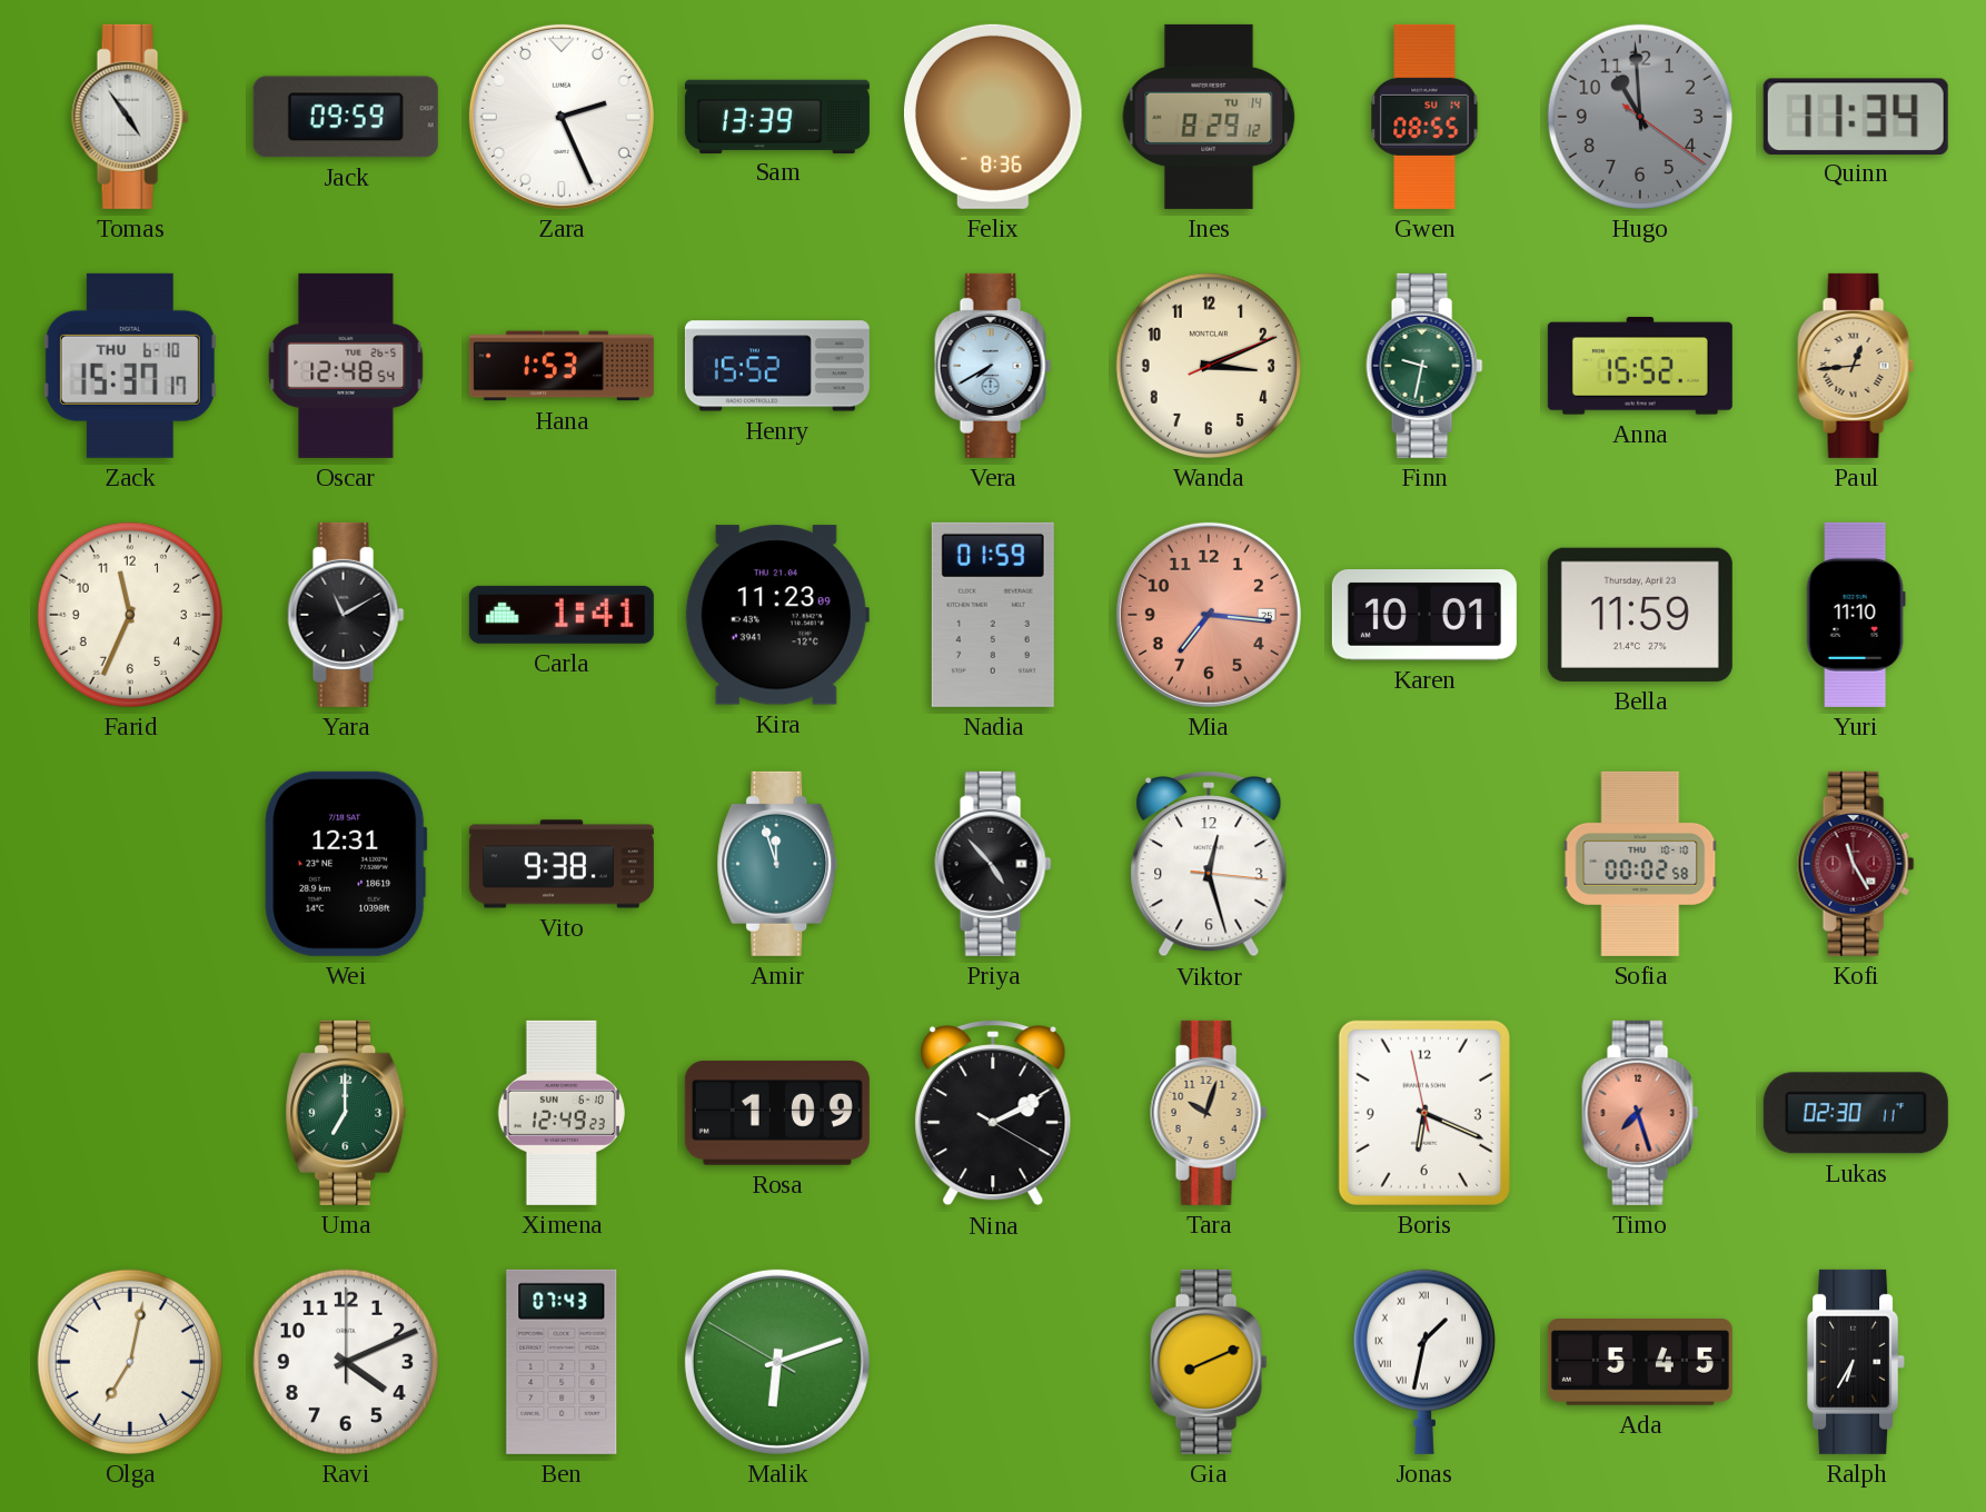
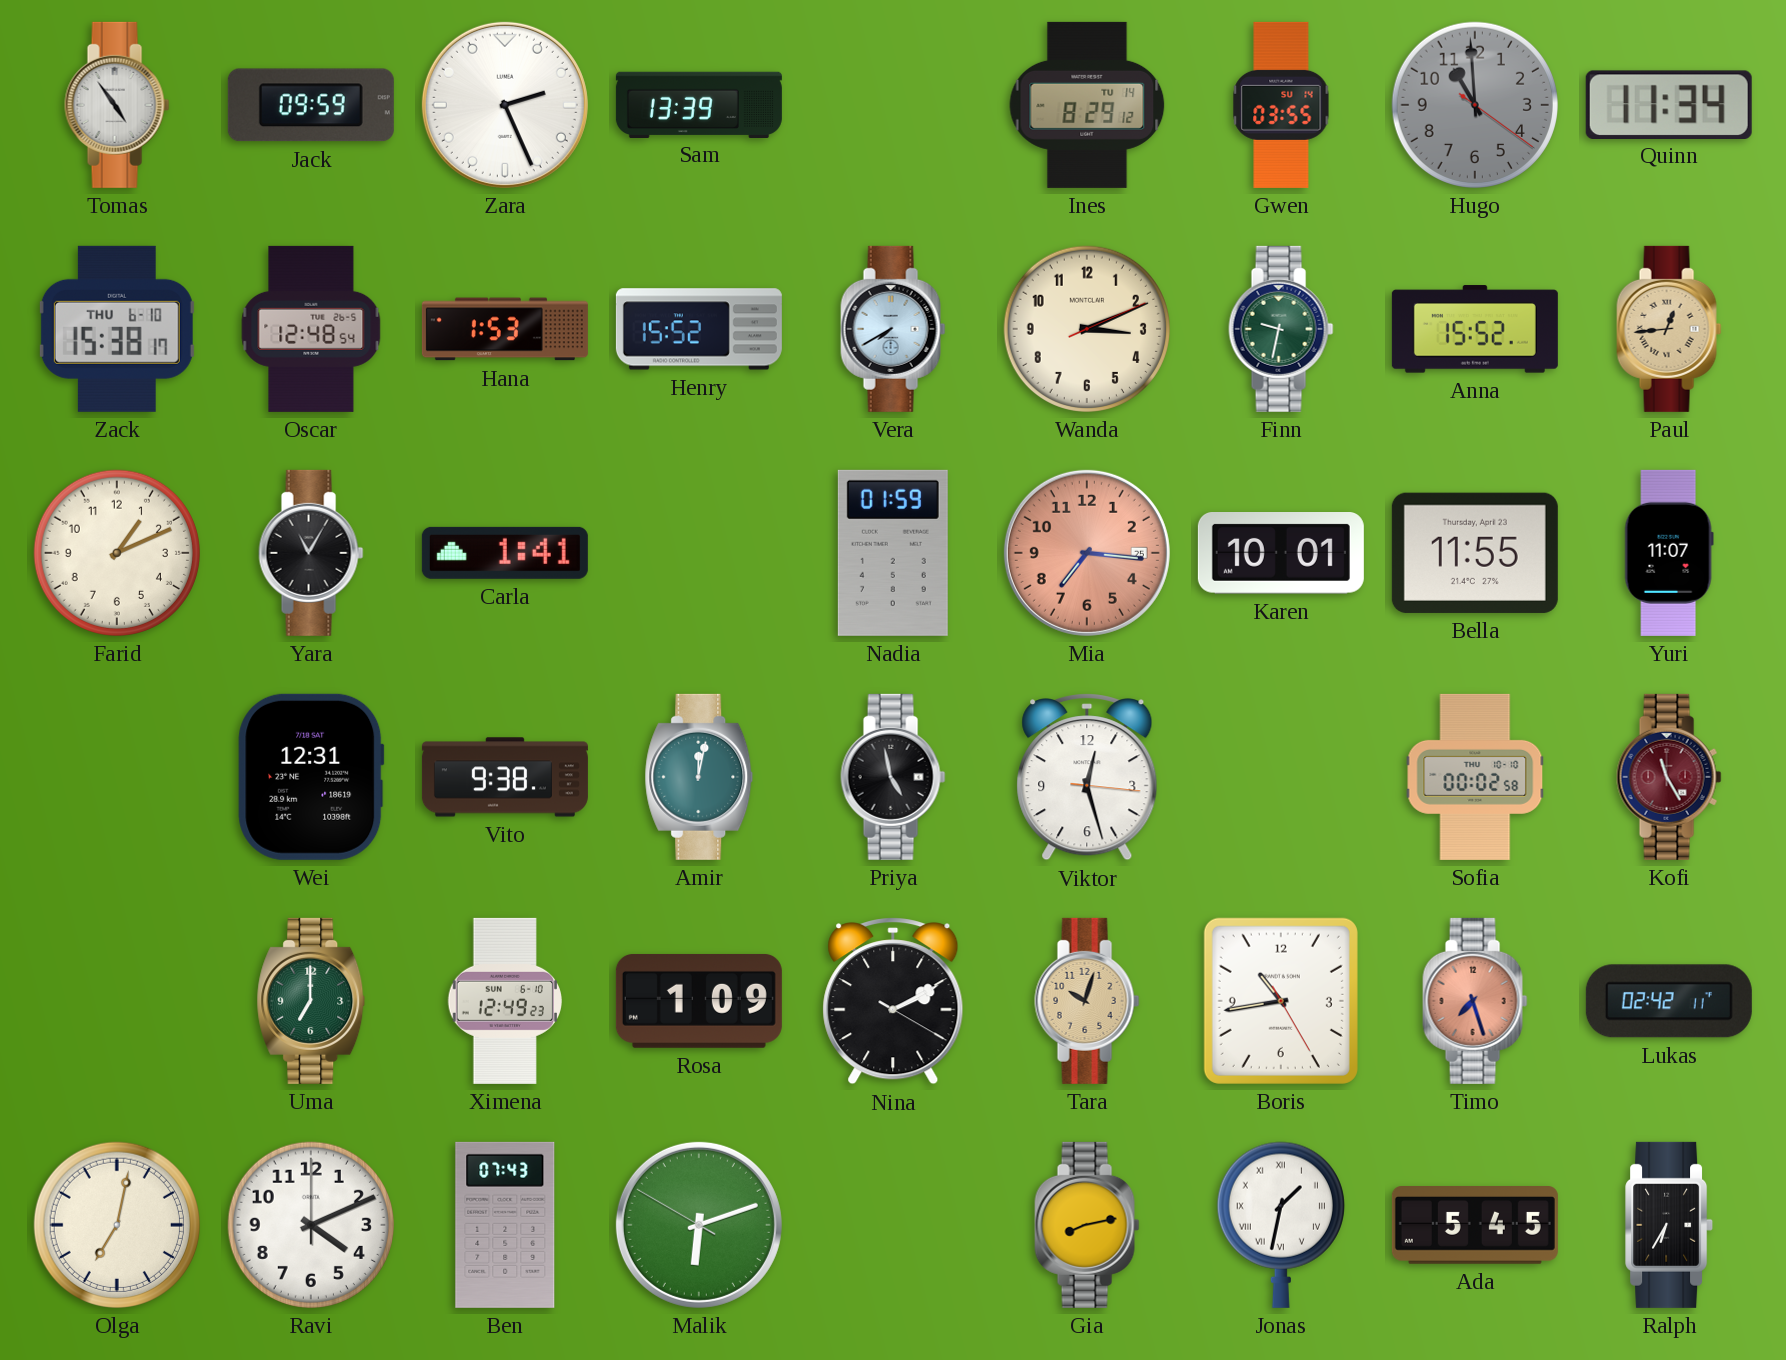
Felix: 8:36 -> none
Gwen: 08:55 -> 03:55
Zack: 15:37 -> 15:38
Farid: 11:34 -> 1:11
Yara: 11:10 -> 11:05
Kira: 11:23 -> none
Bella: 11:59 -> 11:55
Yuri: 11:10 -> 11:07
Amir: 11:57 -> 12:02
Priya: 4:53 -> 4:58
Boris: 6:18 -> 10:43
Lukas: 02:30 -> 02:42
Gia: 8:11 -> 8:13
